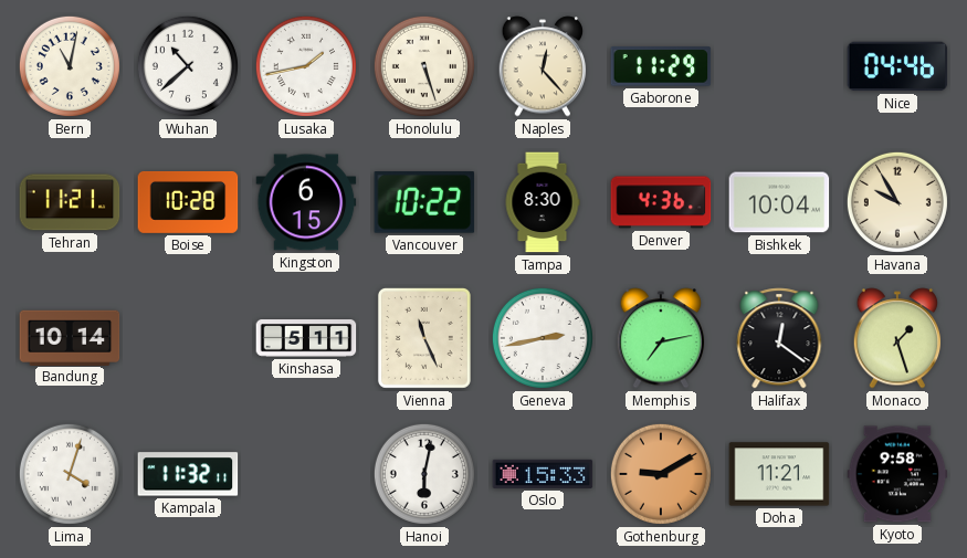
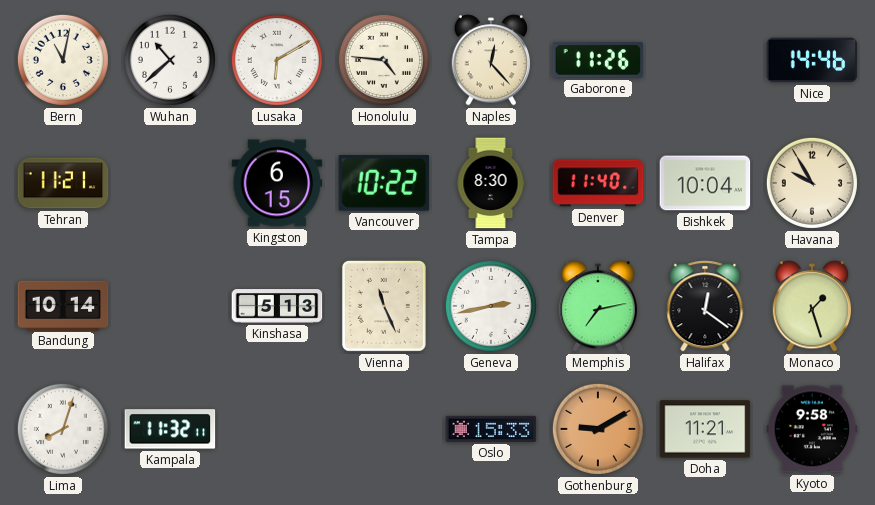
Lusaka: 1:43 -> 6:10
Honolulu: 5:27 -> 4:46
Gaborone: 11:29 -> 11:26
Nice: 04:46 -> 14:46
Boise: 10:28 -> none
Denver: 4:36 -> 11:40
Kinshasa: 5:11 -> 5:13
Lima: 4:03 -> 8:03
Hanoi: 6:02 -> none
